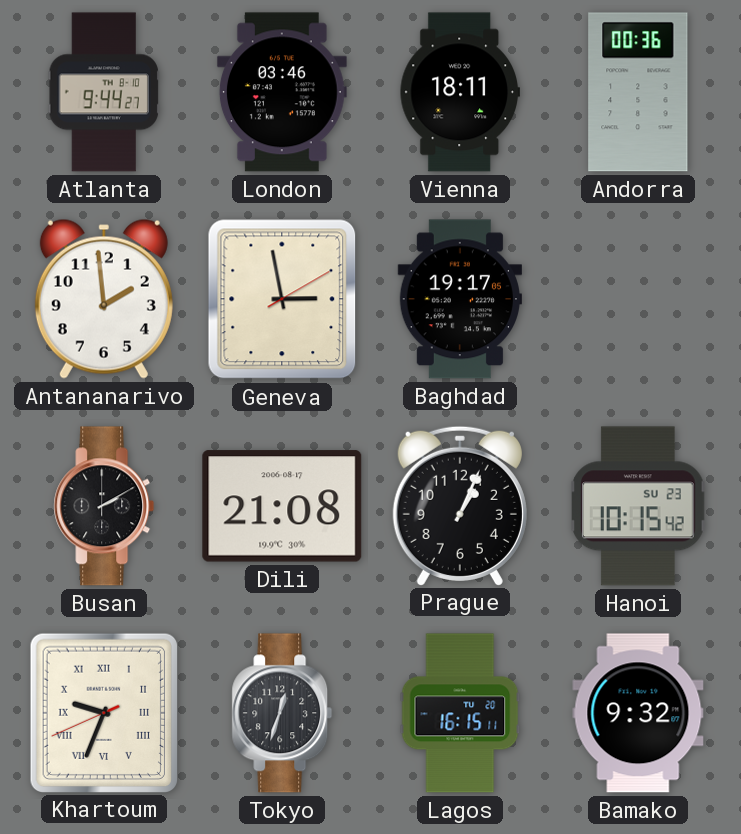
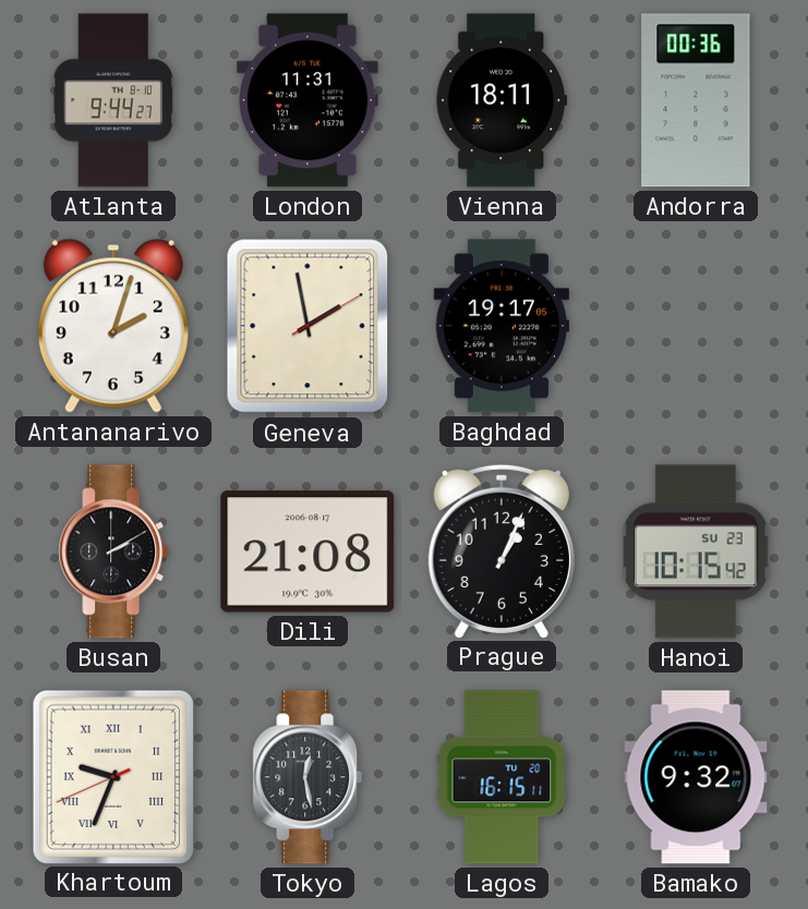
London: 03:46 -> 11:31
Antananarivo: 1:59 -> 2:03
Geneva: 2:58 -> 1:58
Tokyo: 12:33 -> 12:28
